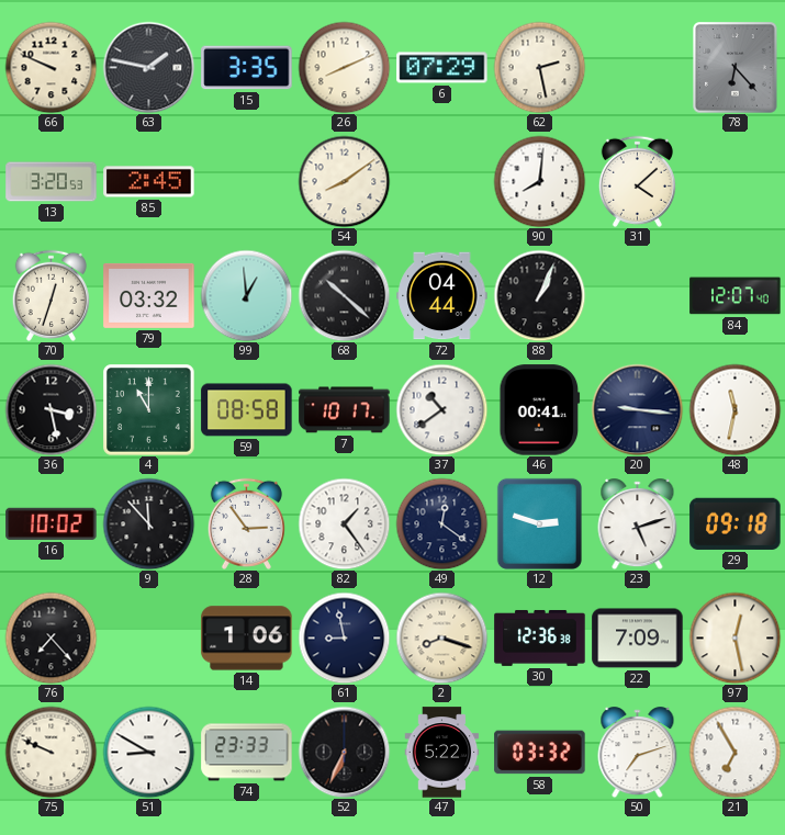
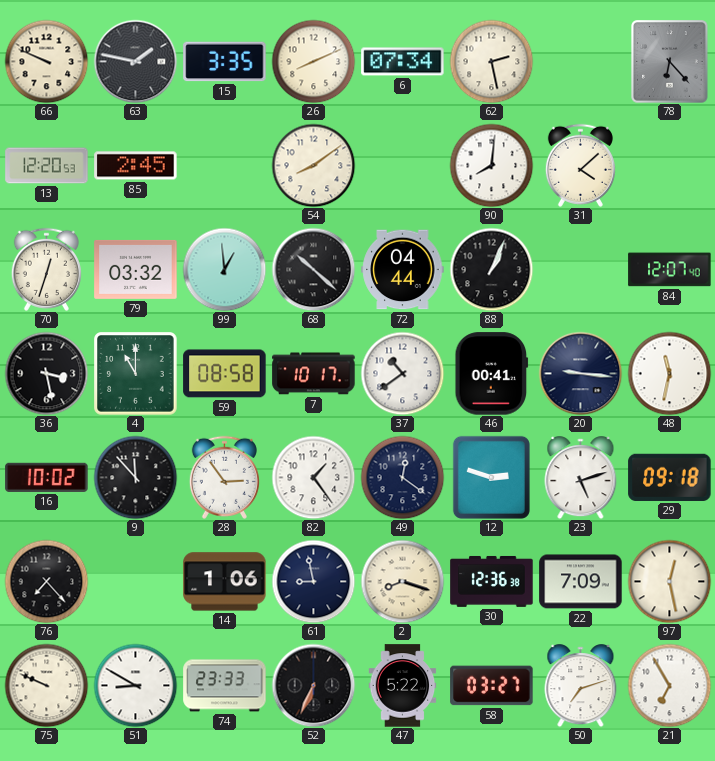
6: 07:29 -> 07:34
13: 3:20 -> 12:20
58: 03:32 -> 03:27
